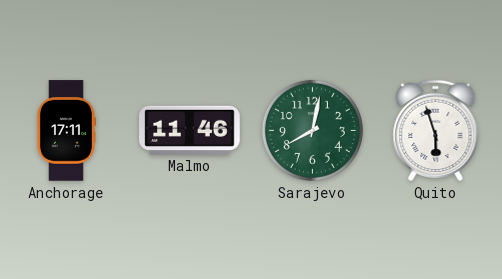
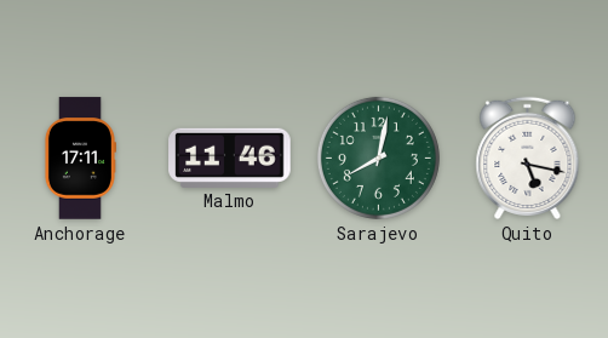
Quito: 5:57 -> 5:17
